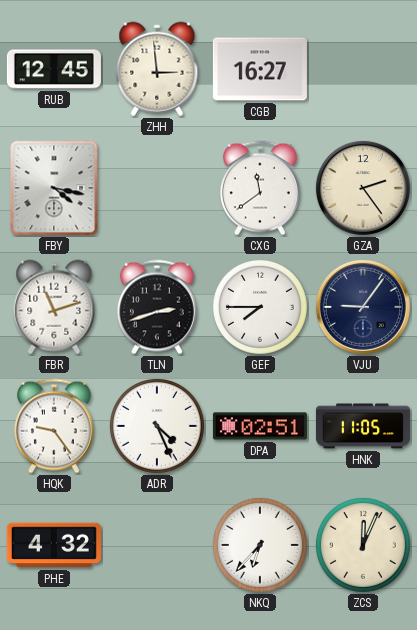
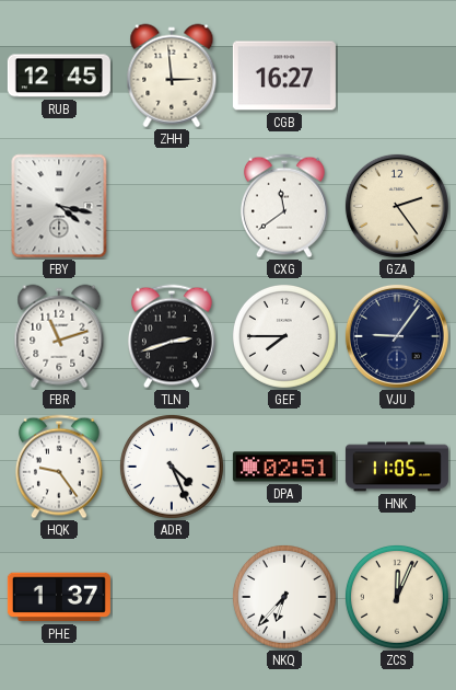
PHE: 4:32 -> 1:37
